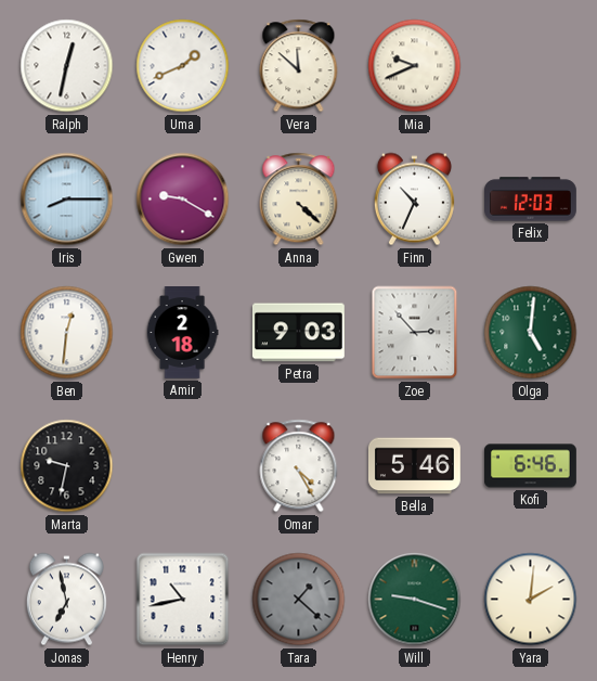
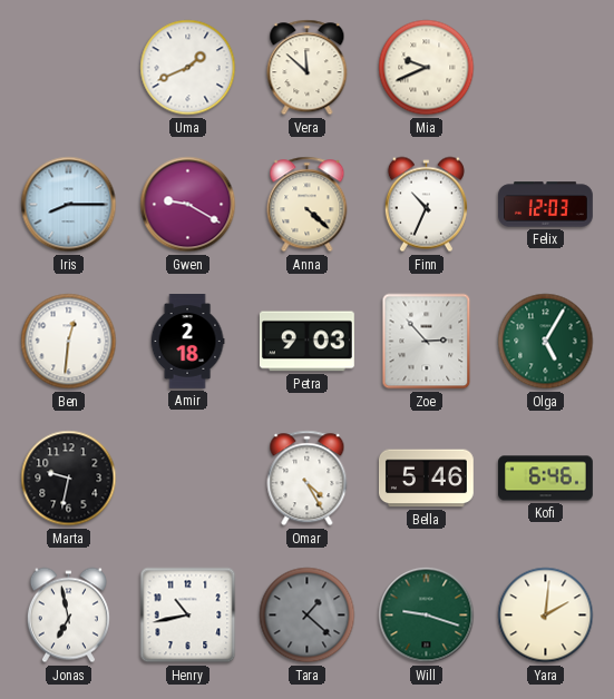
Ralph: 12:32 -> none
Olga: 5:01 -> 5:05
